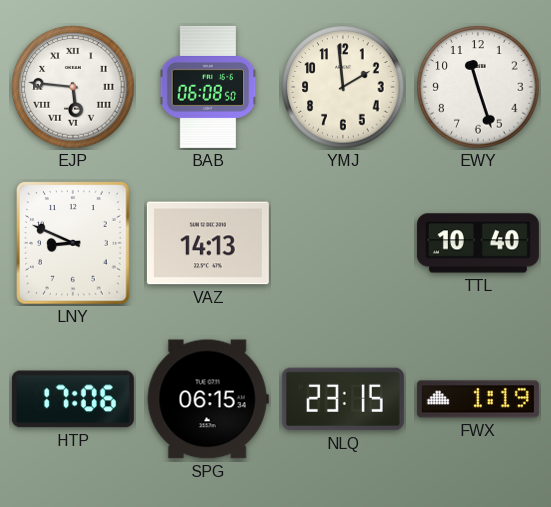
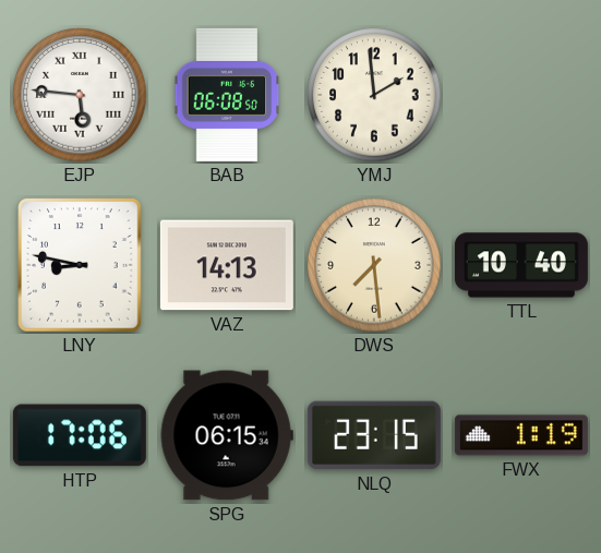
EWY: 11:27 -> none
LNY: 8:49 -> 8:47
DWS: none -> 7:29
